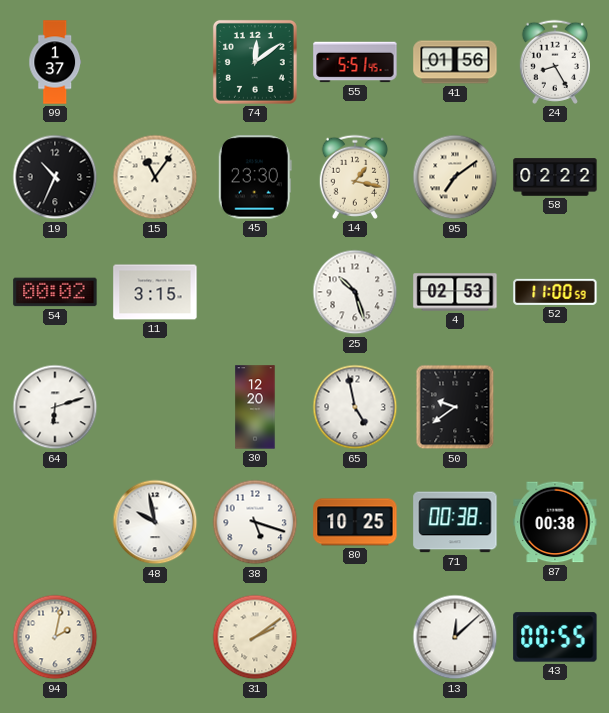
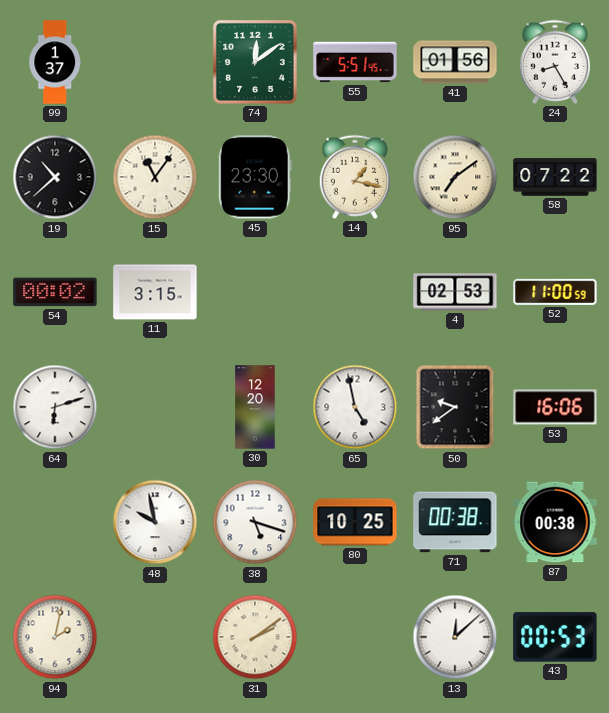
19: 10:34 -> 10:38
58: 02:22 -> 07:22
25: 10:27 -> none
53: none -> 16:06
43: 00:55 -> 00:53
